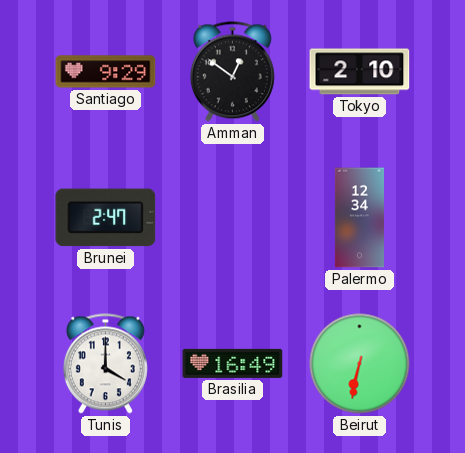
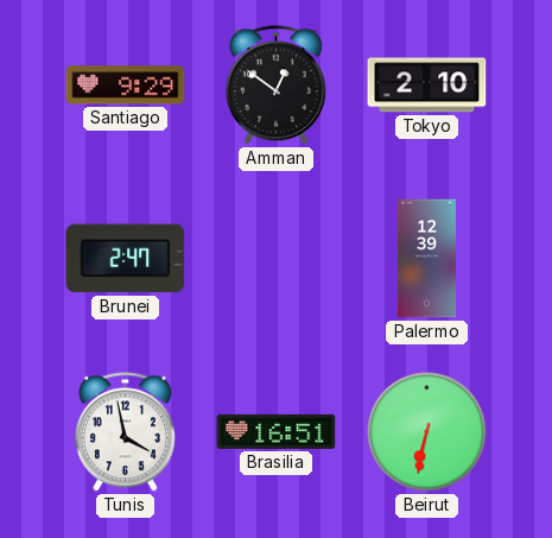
Palermo: 12:34 -> 12:39
Tunis: 4:00 -> 3:58
Brasilia: 16:49 -> 16:51
